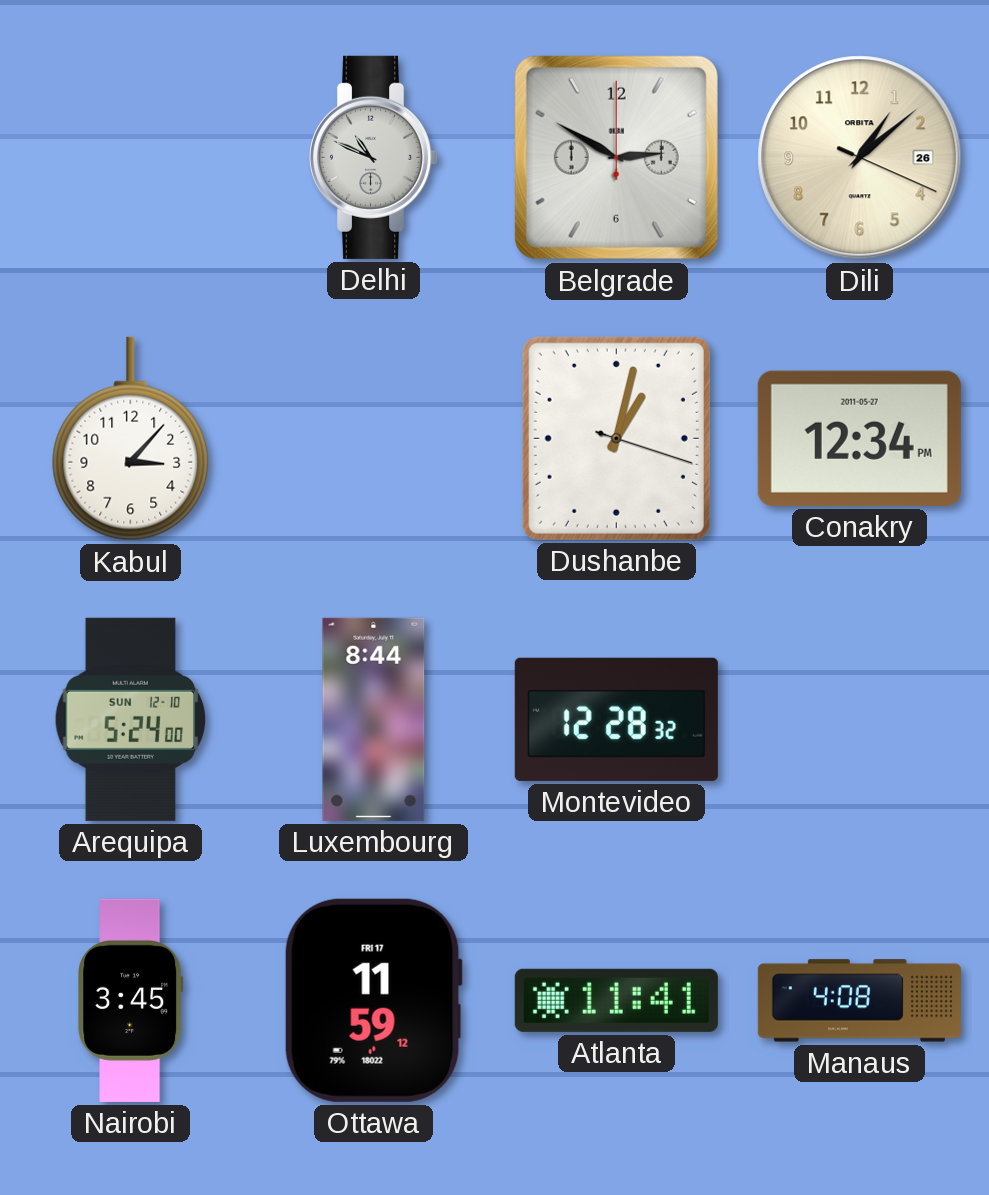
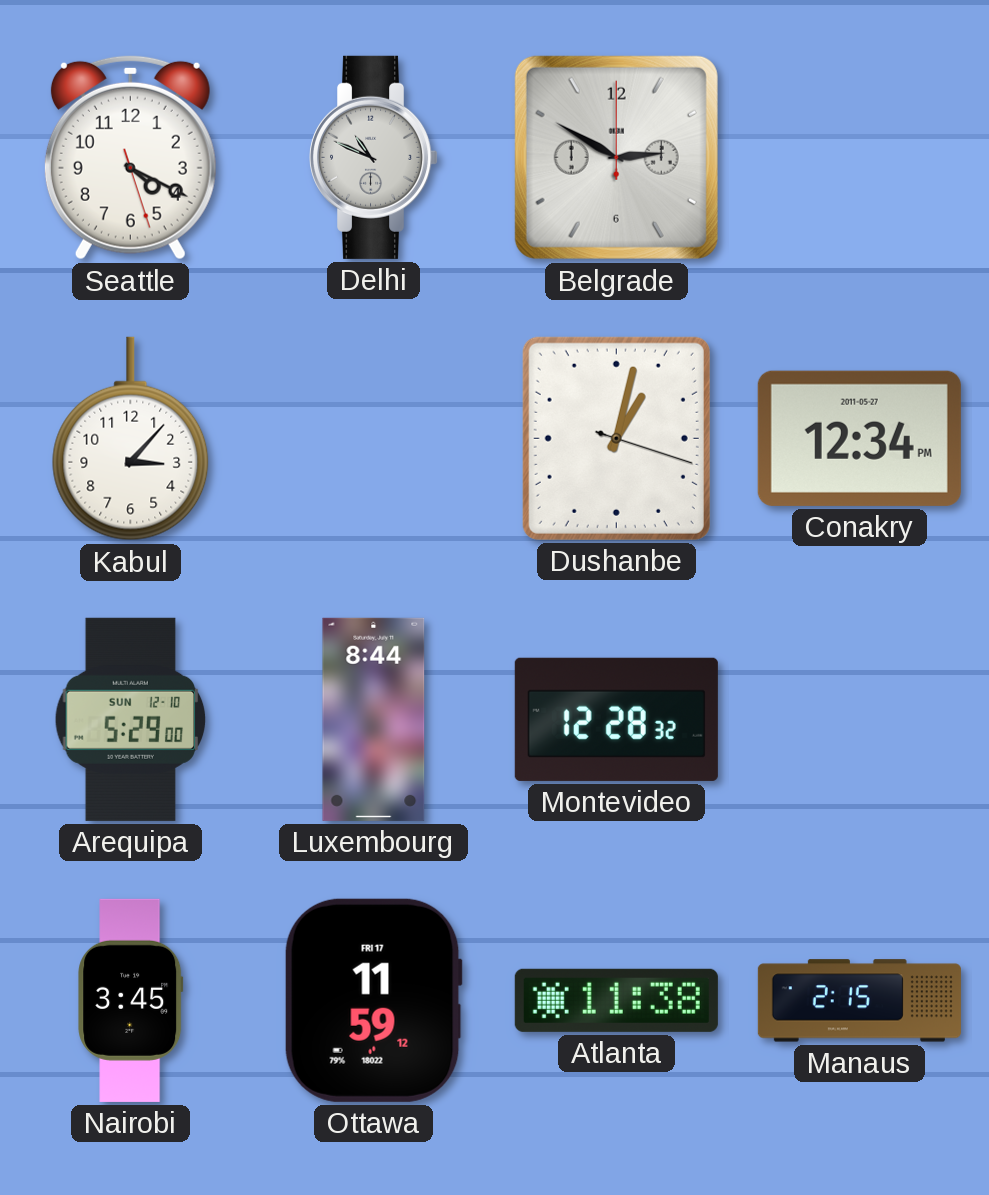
Seattle: none -> 4:19
Dili: 1:08 -> none
Arequipa: 5:24 -> 5:29
Atlanta: 11:41 -> 11:38
Manaus: 4:08 -> 2:15
